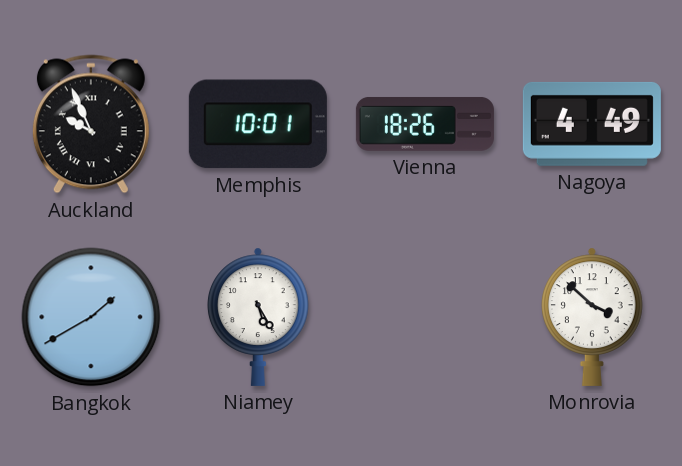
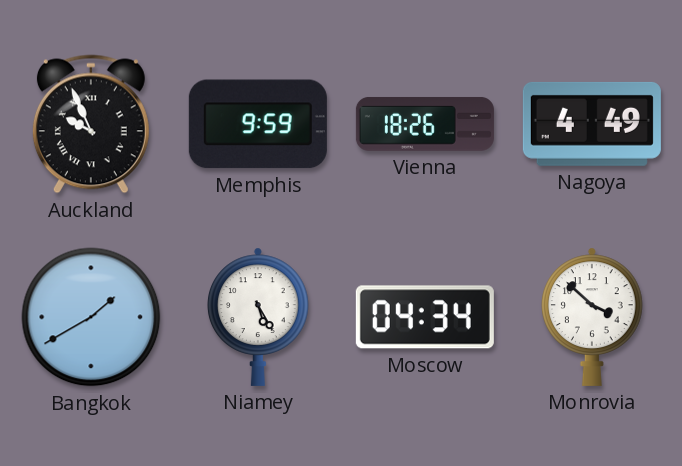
Memphis: 10:01 -> 9:59
Moscow: none -> 04:34
